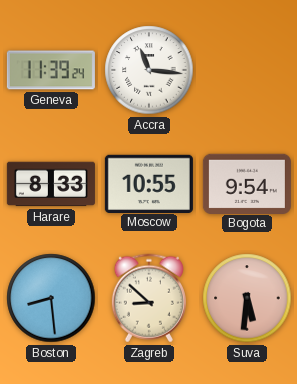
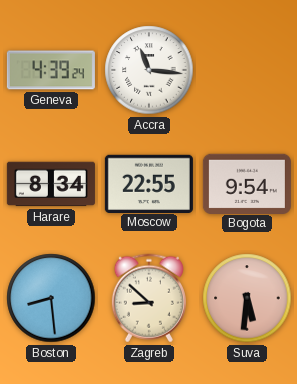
Geneva: 11:39 -> 4:39
Harare: 8:33 -> 8:34
Moscow: 10:55 -> 22:55
